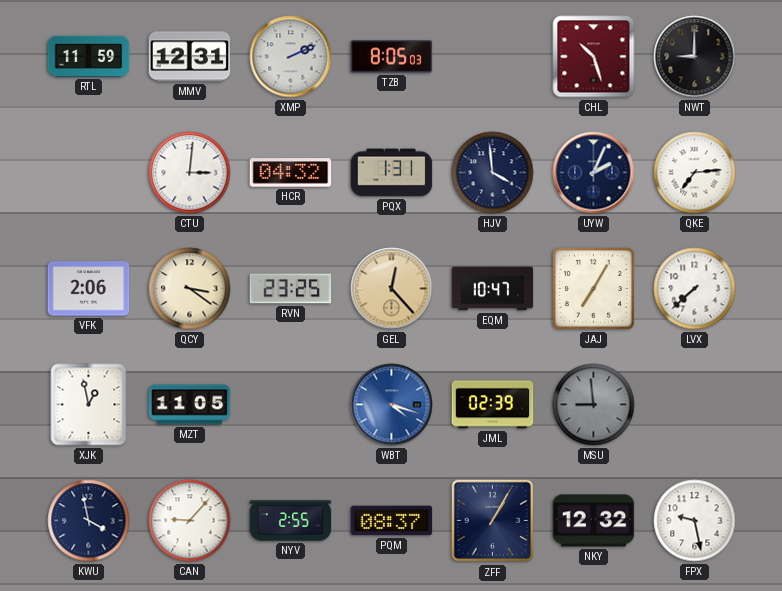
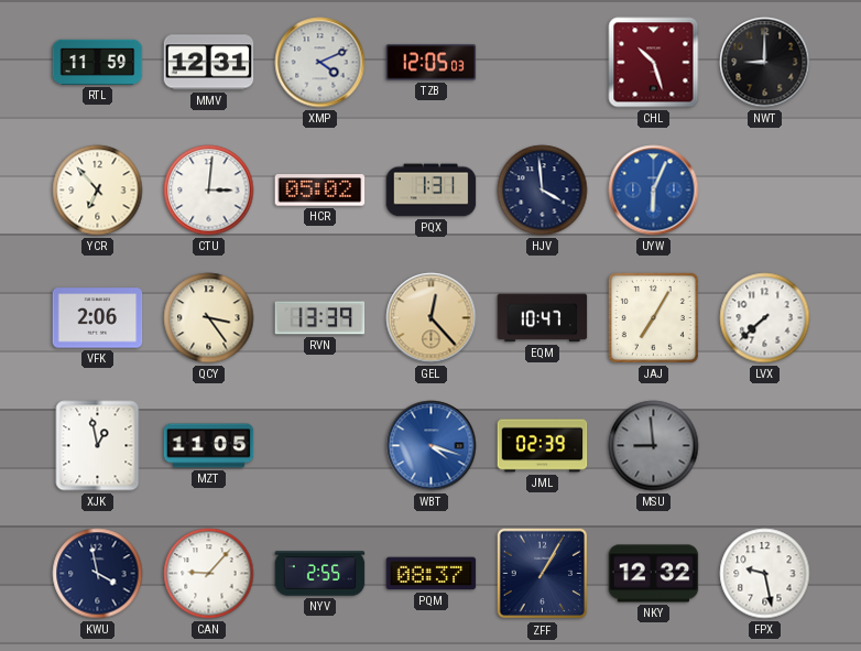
XMP: 2:11 -> 4:11
TZB: 8:05 -> 12:05
YCR: none -> 6:53
HCR: 04:32 -> 05:02
UYW: 2:04 -> 6:04
UYW dial: navy -> blue
QKE: 7:14 -> none
QCY: 3:21 -> 3:24
RVN: 23:25 -> 13:39
